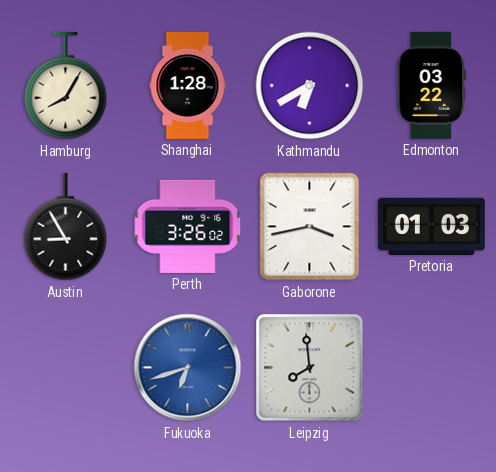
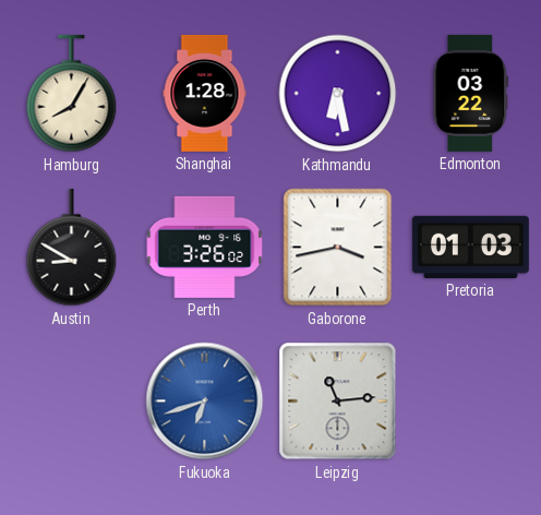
Kathmandu: 6:40 -> 6:28
Austin: 8:55 -> 8:50
Leipzig: 7:59 -> 11:14
